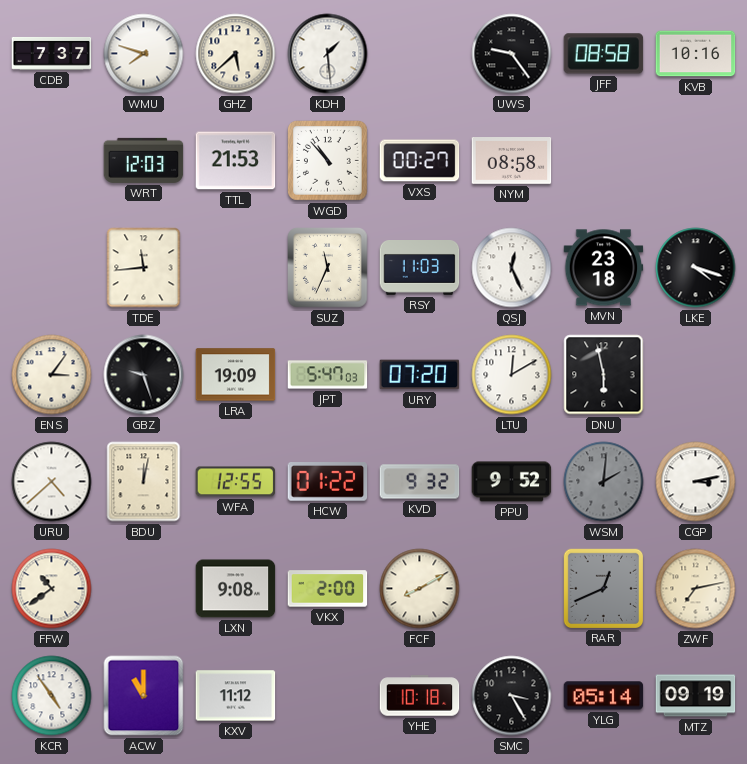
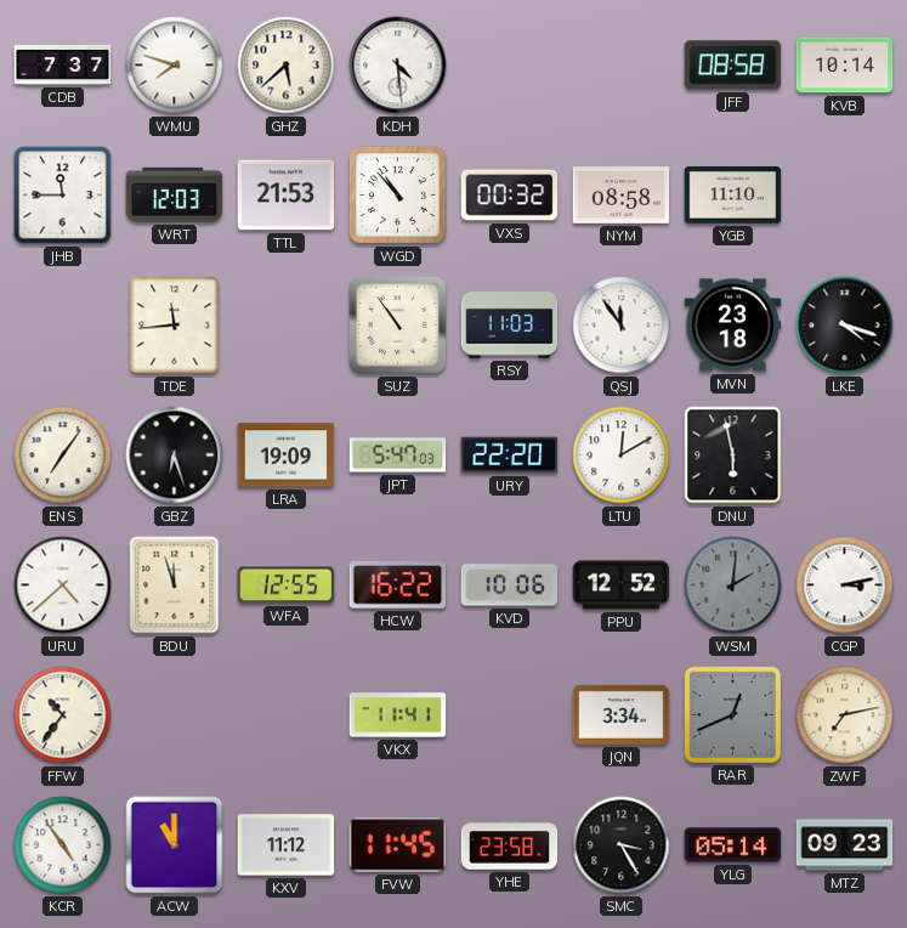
KDH: 1:29 -> 4:29
UWS: 9:24 -> none
KVB: 10:16 -> 10:14
JHB: none -> 11:45
VXS: 00:27 -> 00:32
YGB: none -> 11:10
SUZ: 11:34 -> 10:54
QSJ: 12:26 -> 11:54
ENS: 3:06 -> 7:06
GBZ: 9:27 -> 6:27
URY: 07:20 -> 22:20
BDU: 12:02 -> 11:57
HCW: 01:22 -> 16:22
KVD: 9:32 -> 10:06
PPU: 9:52 -> 12:52
FFW: 10:39 -> 10:36
LXN: 9:08 -> none
VKX: 2:00 -> 11:41
FCF: 8:10 -> none
JQN: none -> 3:34
FVW: none -> 11:45
YHE: 10:18 -> 23:58
MTZ: 09:19 -> 09:23
